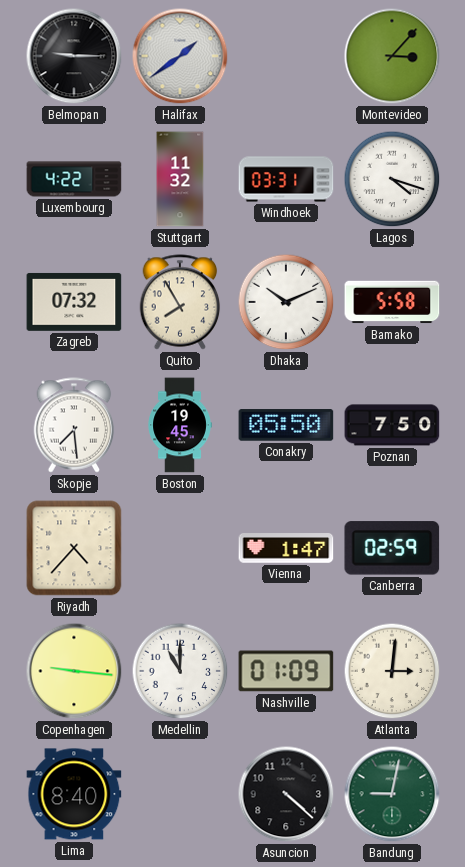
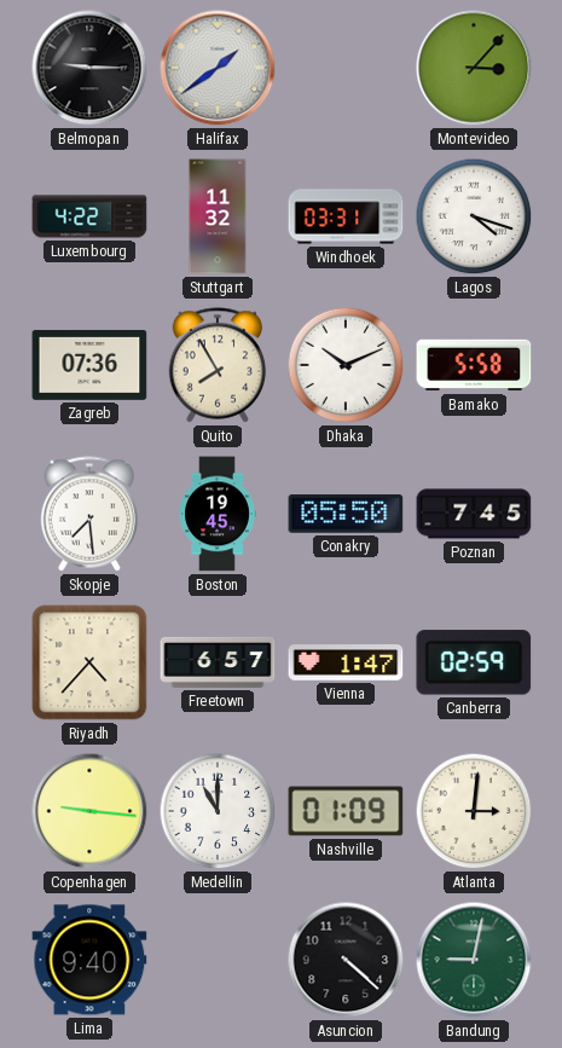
Zagreb: 07:32 -> 07:36
Poznan: 7:50 -> 7:45
Freetown: none -> 6:57
Lima: 8:40 -> 9:40
